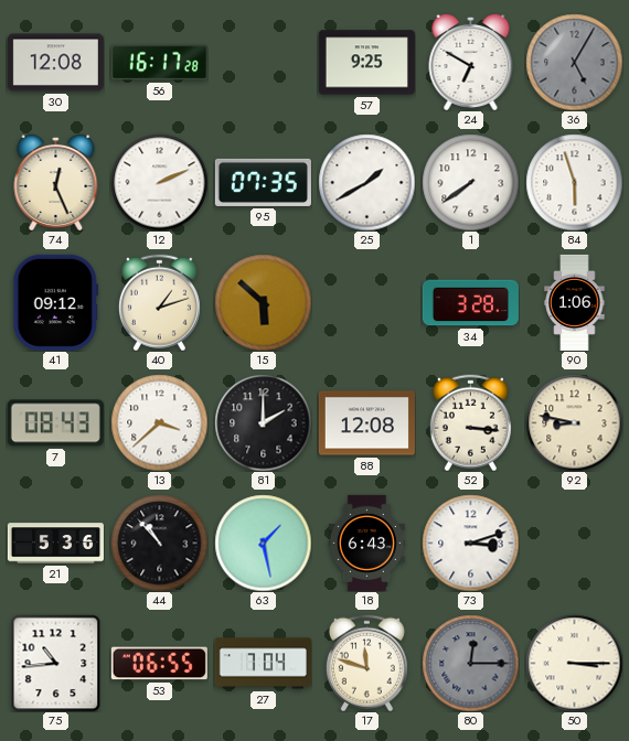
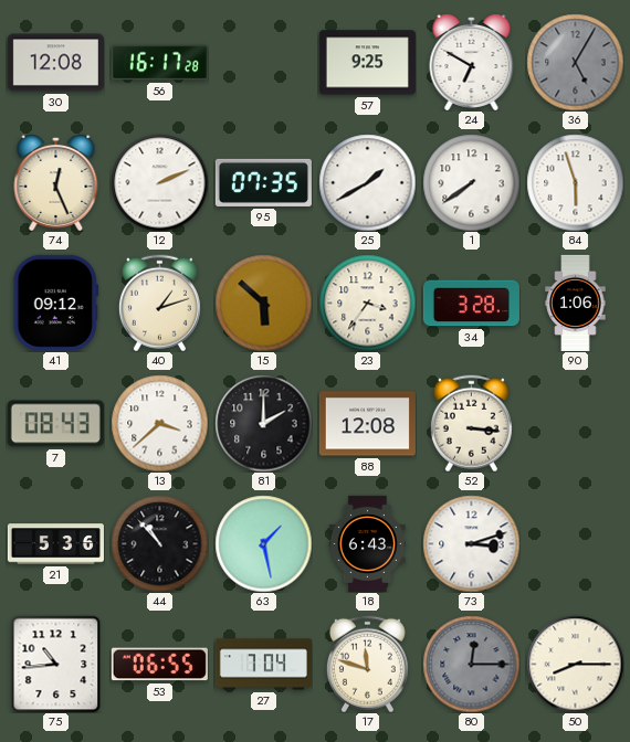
23: none -> 3:36
92: 8:47 -> none
50: 3:15 -> 8:15
